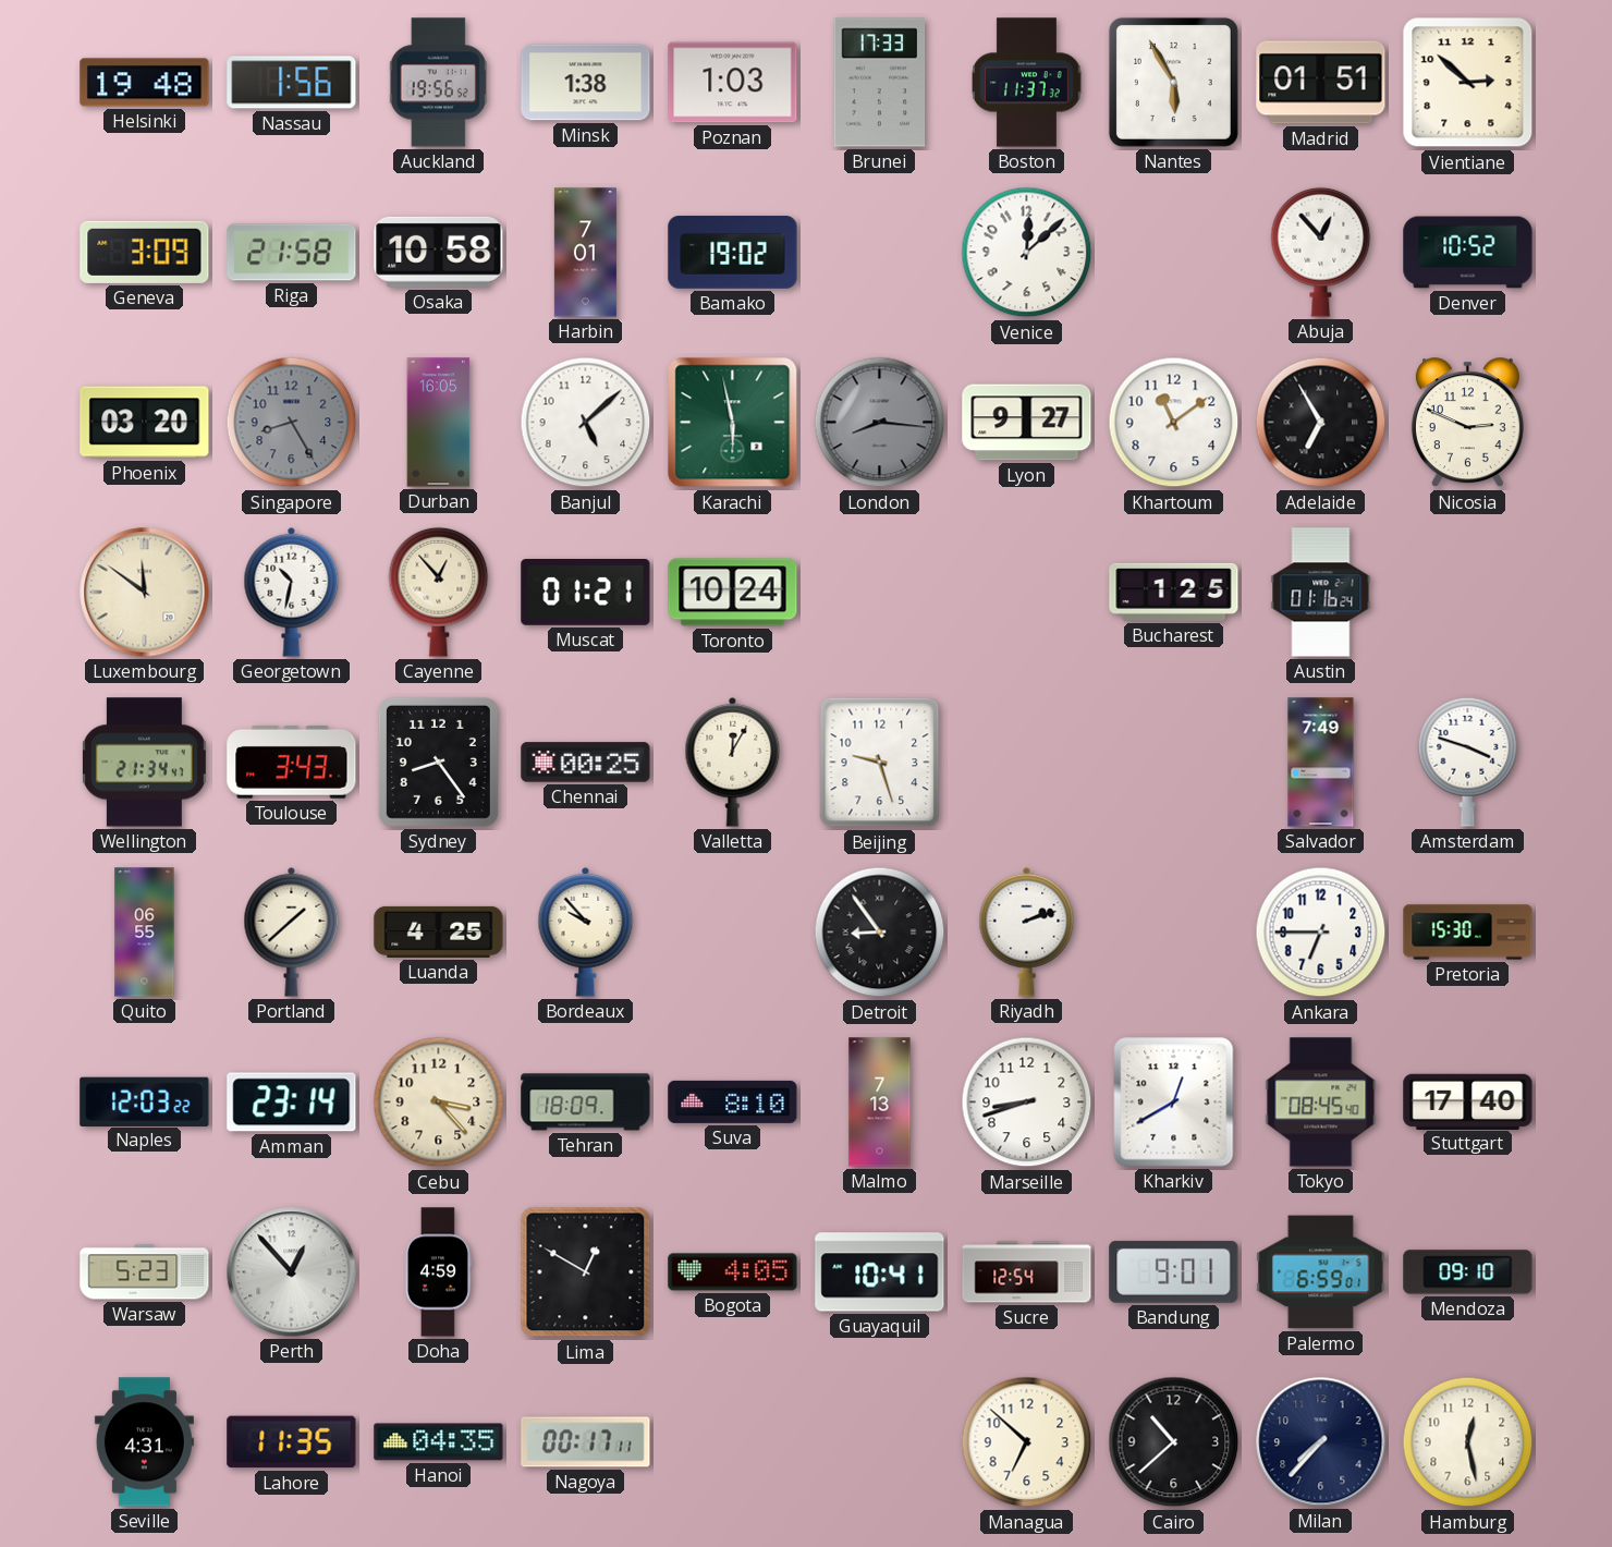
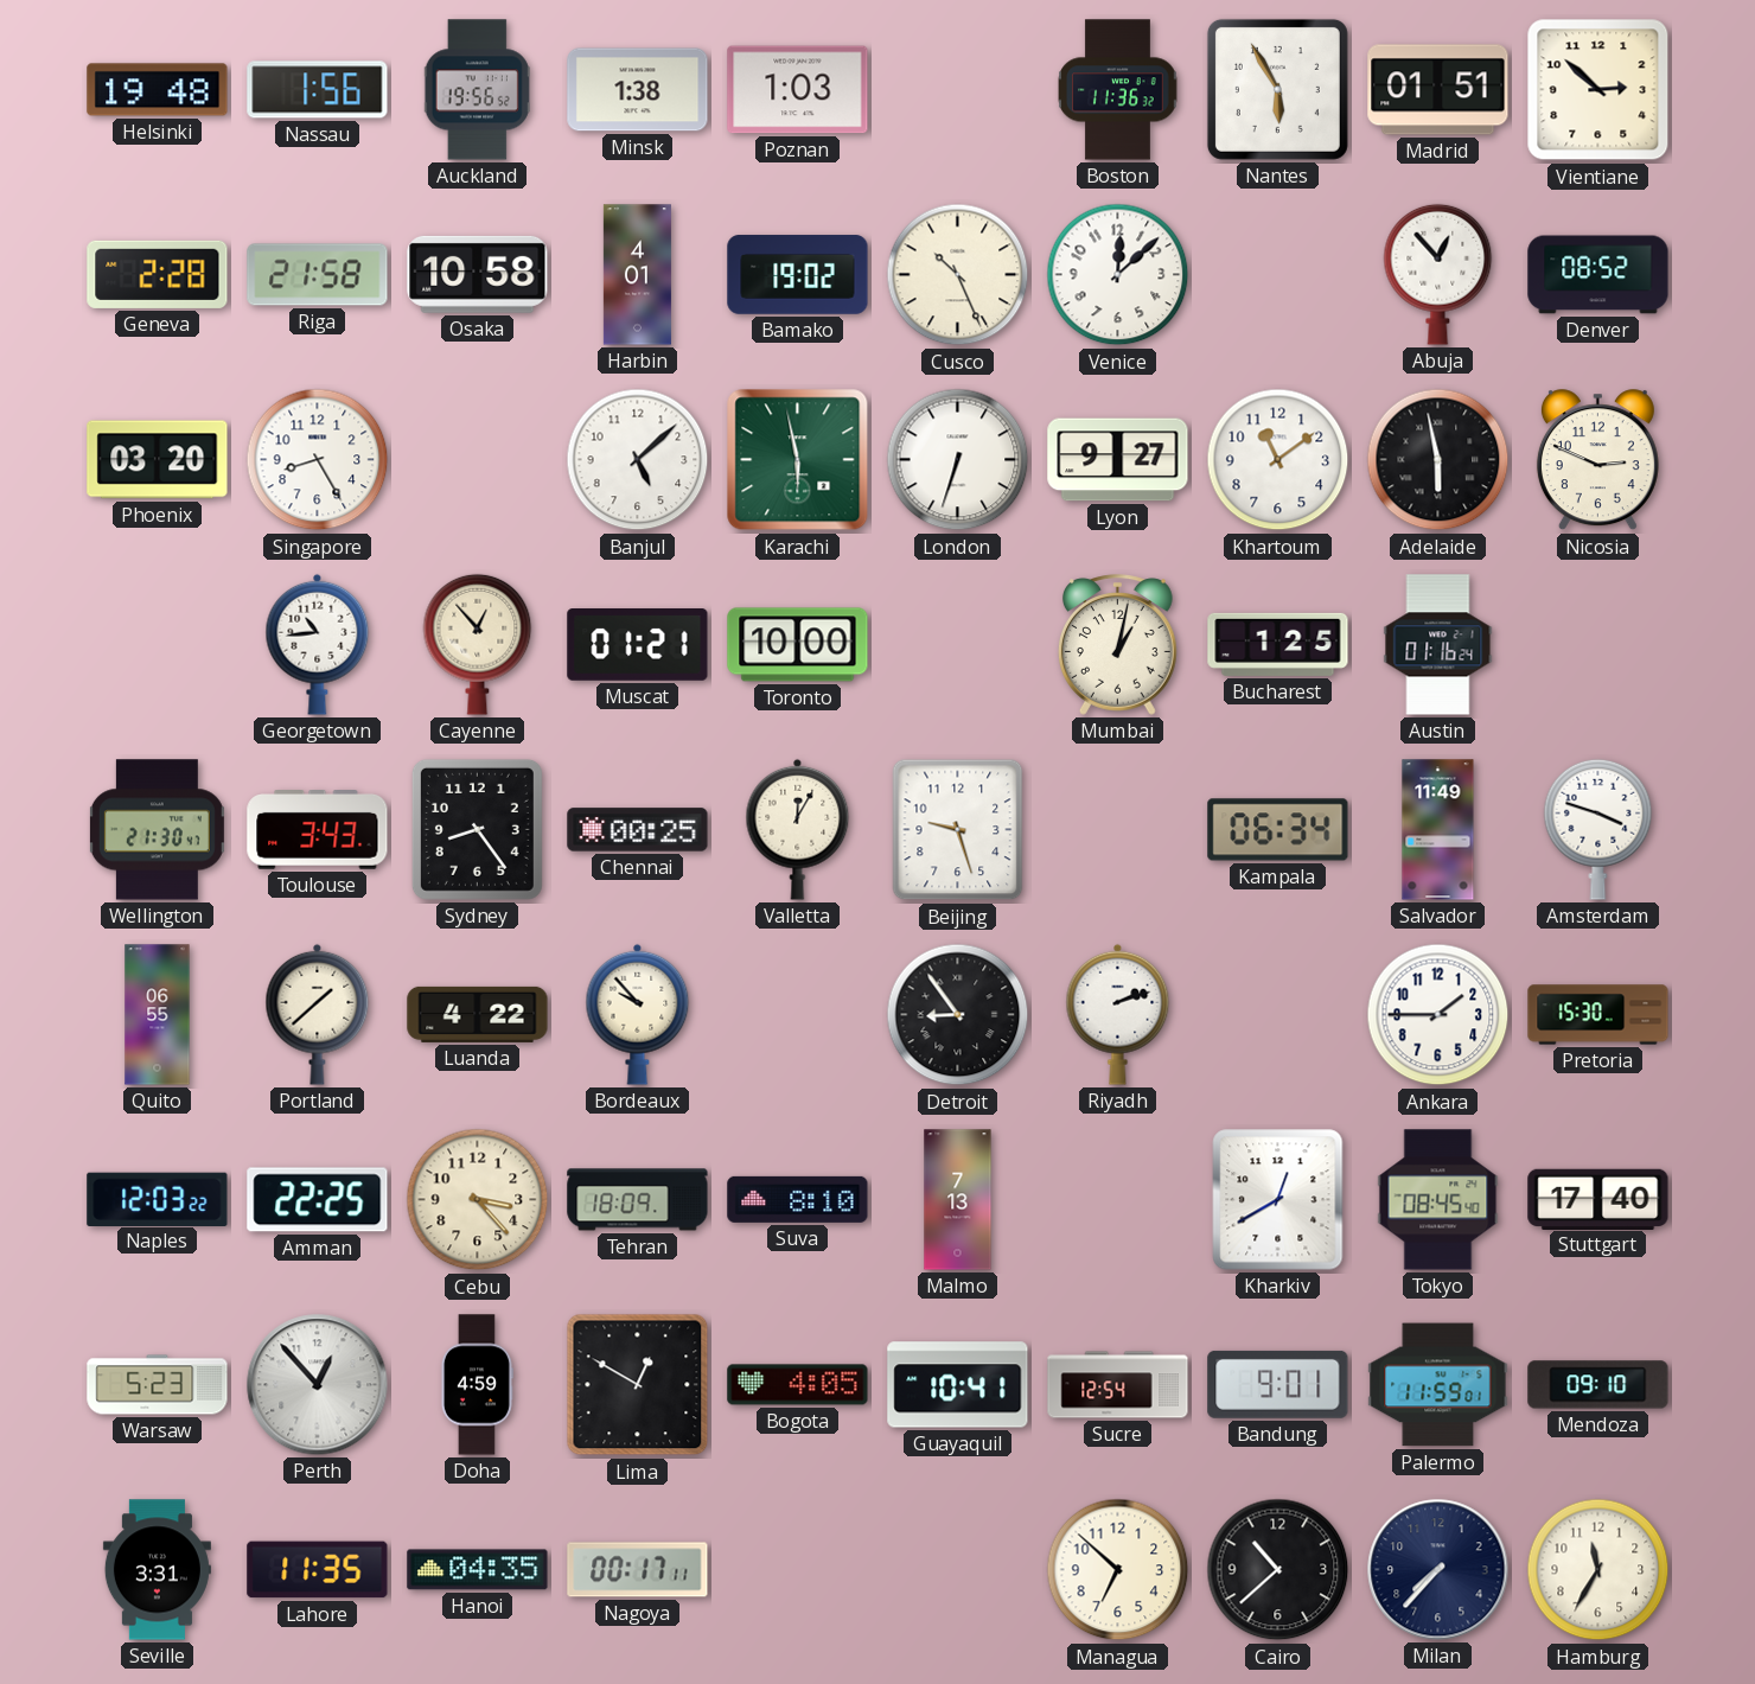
Brunei: 17:33 -> none
Boston: 11:37 -> 11:36
Geneva: 3:09 -> 2:28
Harbin: 7:01 -> 4:01
Cusco: none -> 10:26
Denver: 10:52 -> 08:52
Singapore dial: grey -> white
Durban: 16:05 -> none
London: 8:16 -> 6:33
London dial: grey -> white
Adelaide: 6:55 -> 5:58
Luxembourg: 11:51 -> none
Georgetown: 10:32 -> 10:44
Toronto: 10:24 -> 10:00
Mumbai: none -> 1:02
Wellington: 21:34 -> 21:30
Kampala: none -> 06:34
Salvador: 7:49 -> 11:49
Luanda: 4:25 -> 4:22
Ankara: 6:45 -> 1:45
Amman: 23:14 -> 22:25
Marseille: 8:42 -> none
Palermo: 6:59 -> 11:59
Seville: 4:31 -> 3:31
Hamburg: 12:28 -> 11:35
